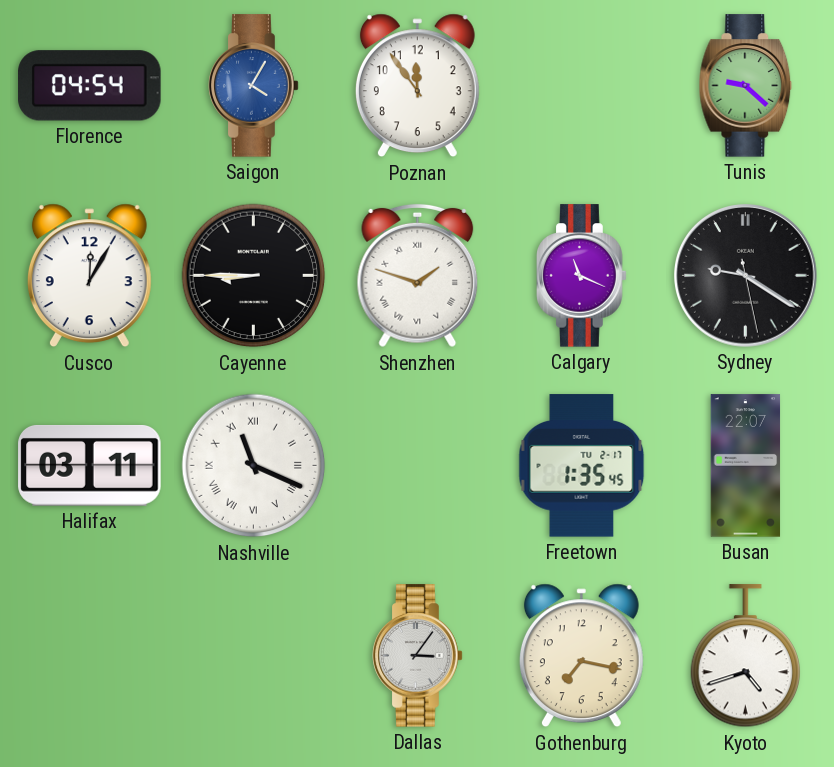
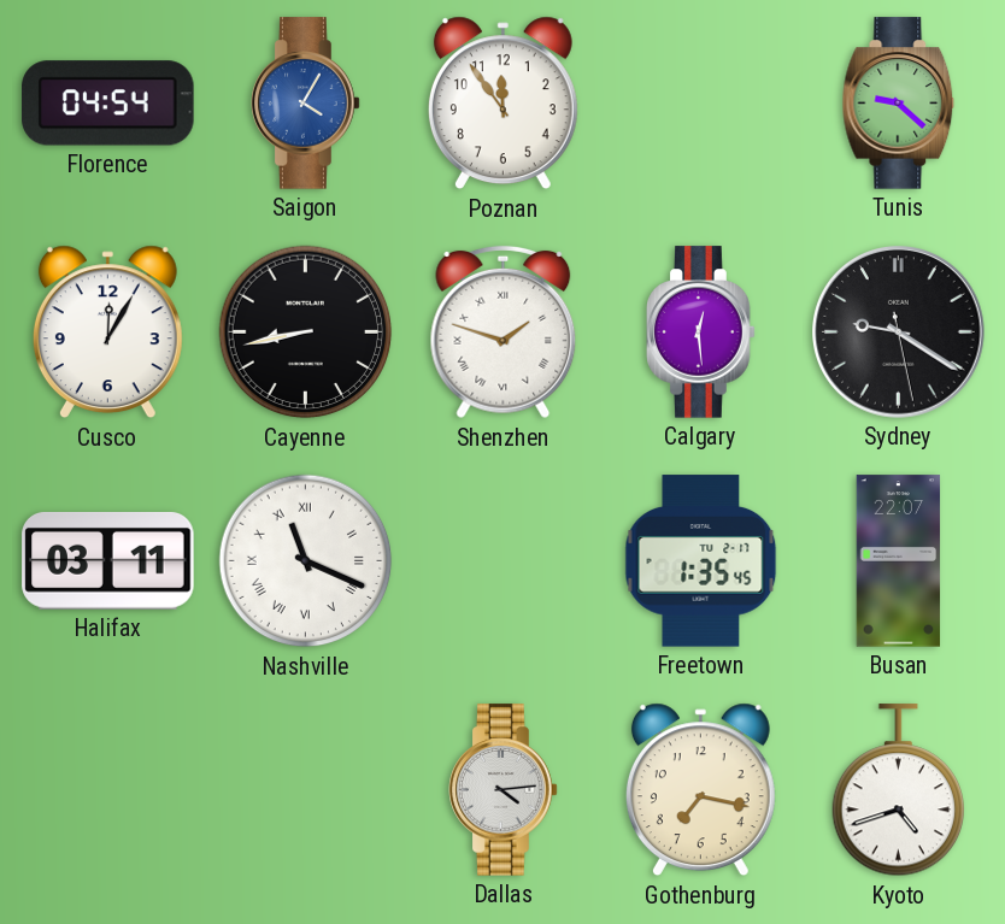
Cayenne: 8:45 -> 8:43
Calgary: 11:19 -> 12:29
Dallas: 3:06 -> 4:14
